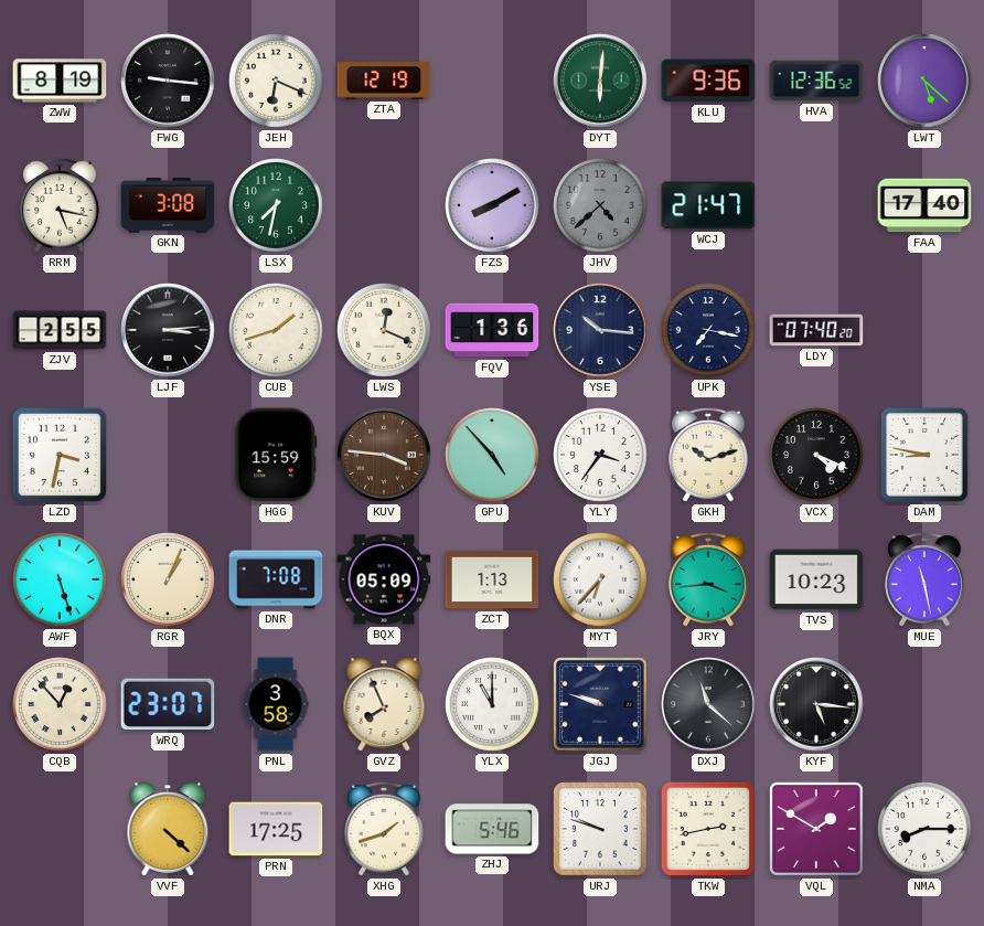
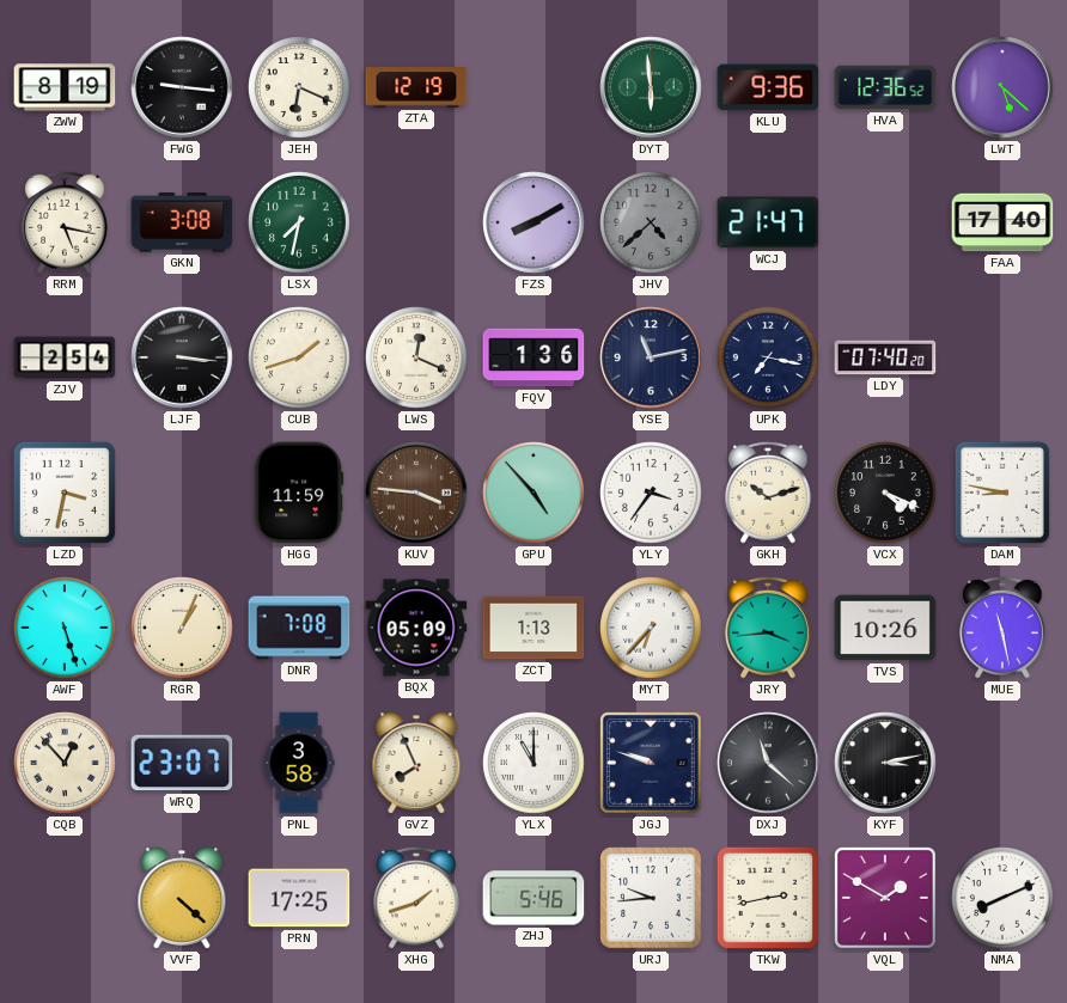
DYT: 6:01 -> 5:59
ZJV: 2:55 -> 2:54
LJF: 3:14 -> 3:16
YSE: 10:16 -> 11:13
HGG: 15:59 -> 11:59
TVS: 10:23 -> 10:26
KYF: 5:16 -> 3:13
URJ: 9:48 -> 9:44
NMA: 8:15 -> 8:11
